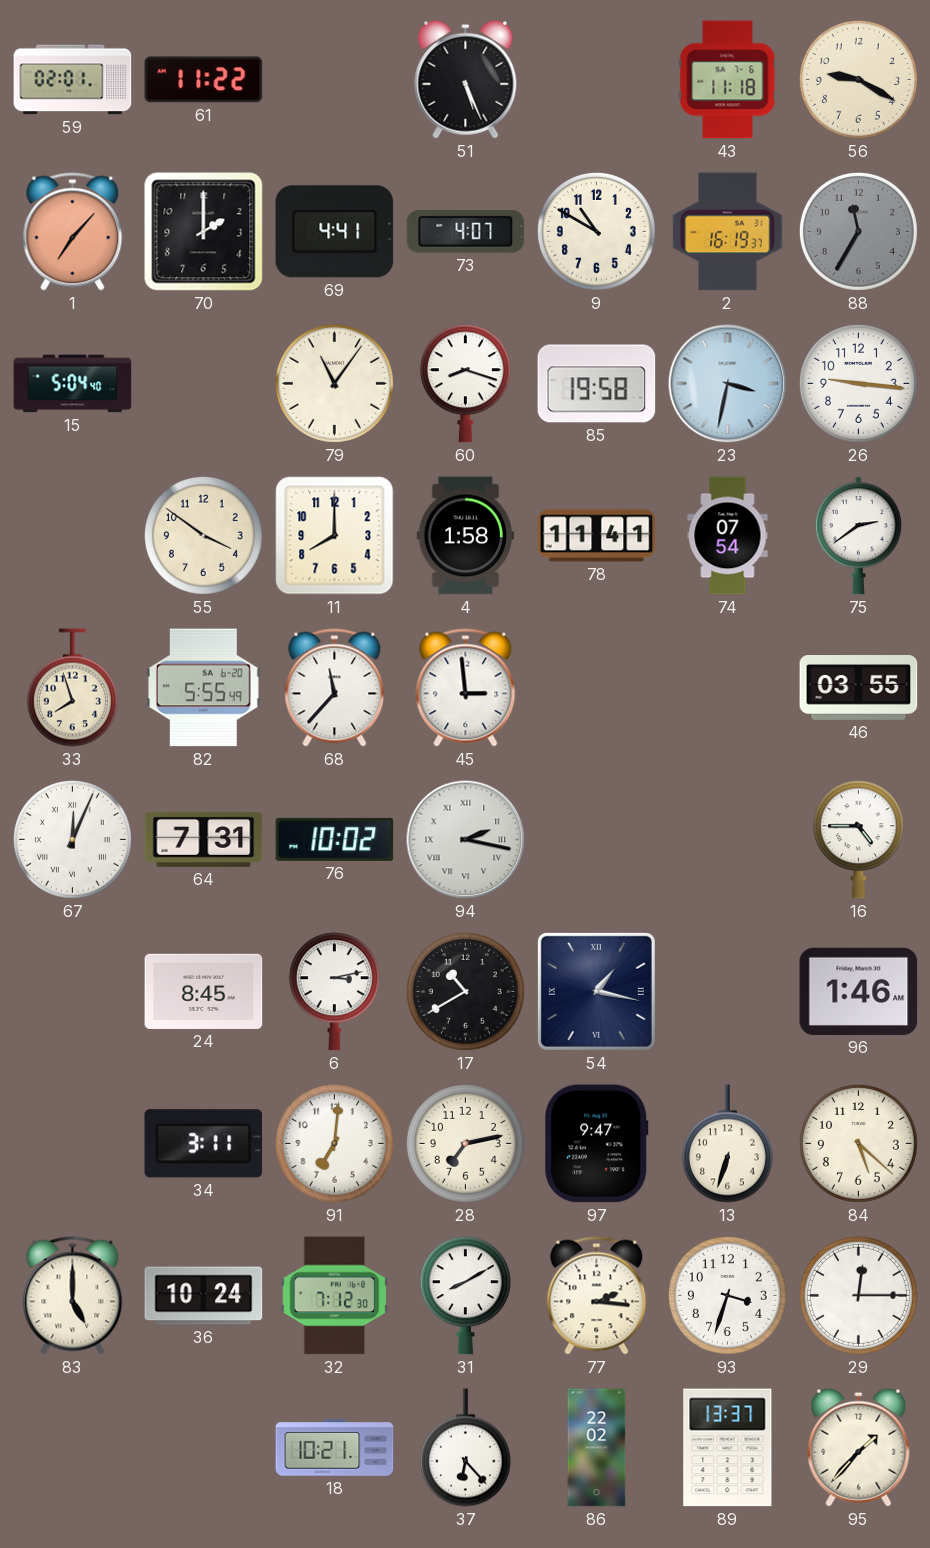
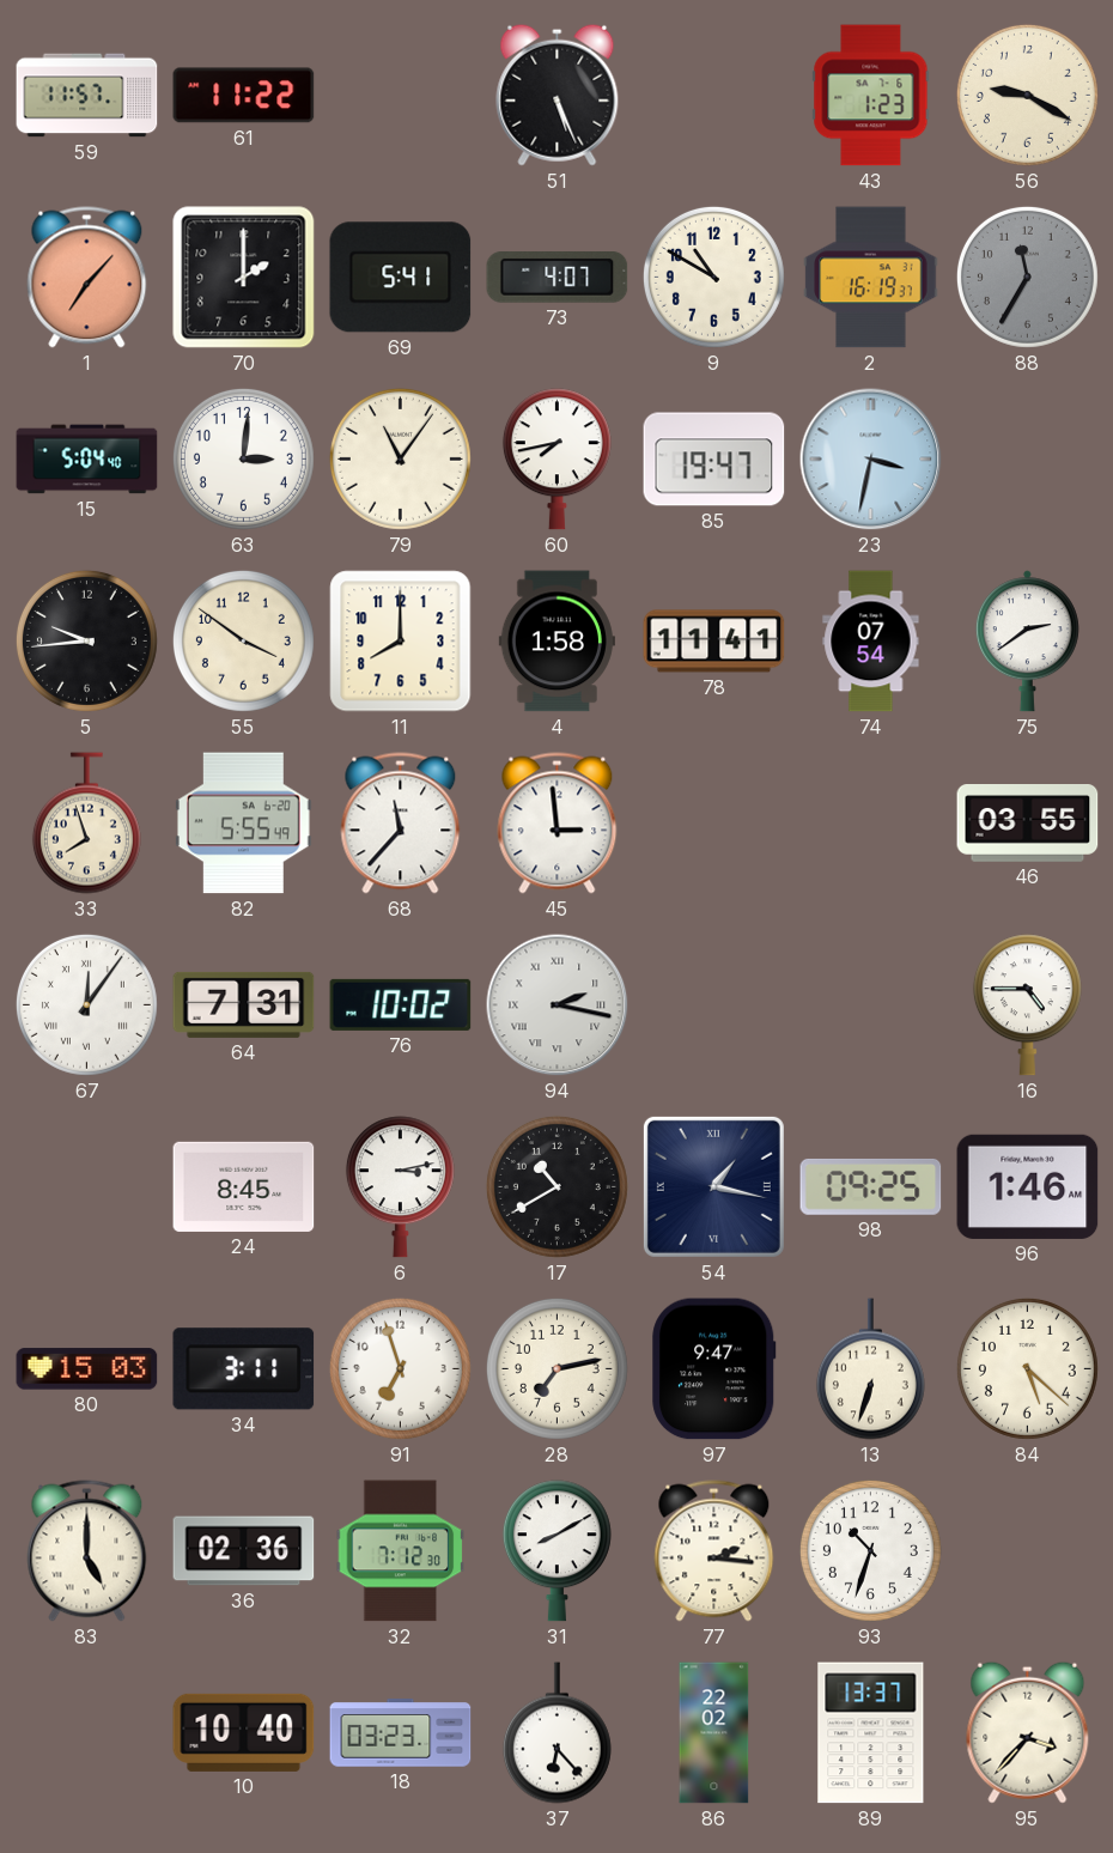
59: 02:01 -> 11:57
43: 11:18 -> 1:23
69: 4:41 -> 5:41
63: none -> 3:01
60: 8:18 -> 7:43
85: 19:58 -> 19:47
26: 9:16 -> none
5: none -> 9:44
67: 12:04 -> 12:06
98: none -> 09:25
80: none -> 15:03
91: 7:01 -> 6:57
36: 10:24 -> 02:36
93: 3:33 -> 10:33
29: 12:15 -> none
10: none -> 10:40
18: 10:21 -> 03:23
95: 1:37 -> 3:37
